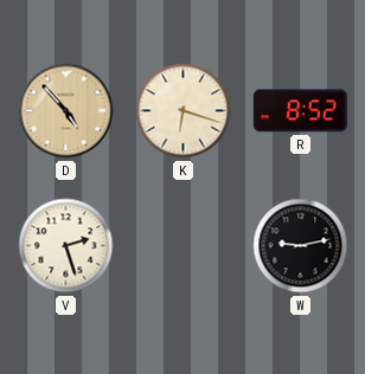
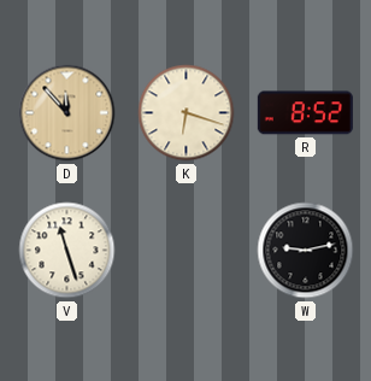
D: 4:53 -> 11:53
V: 2:27 -> 11:27
